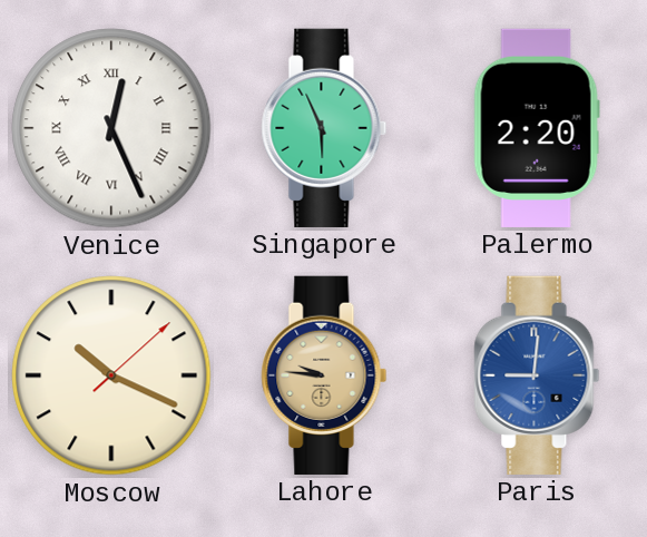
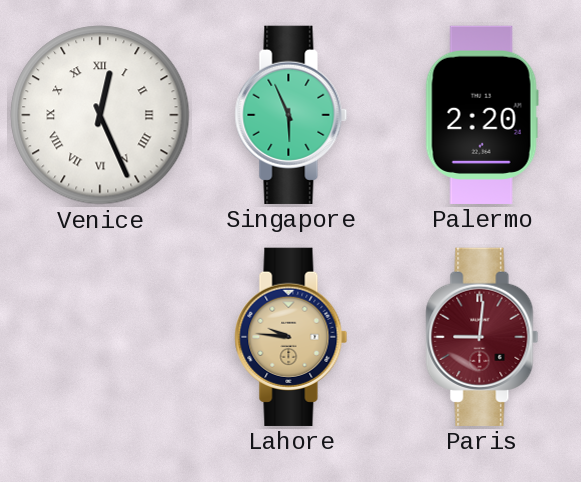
Moscow: 10:19 -> none
Paris dial: blue -> burgundy
